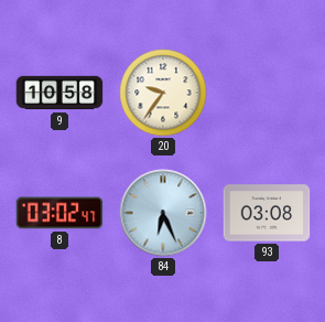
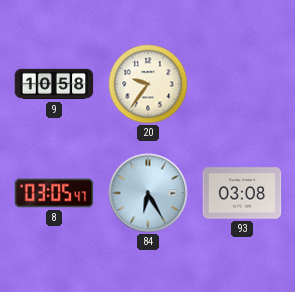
8: 03:02 -> 03:05
84: 6:26 -> 6:25
